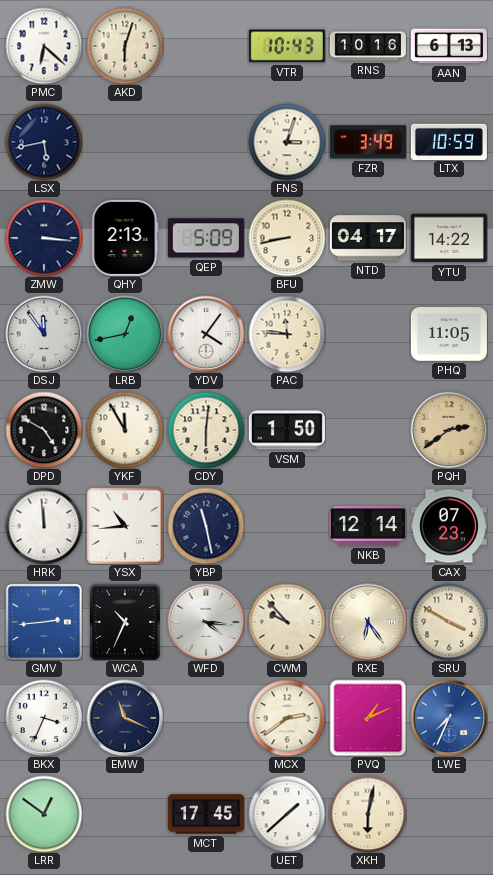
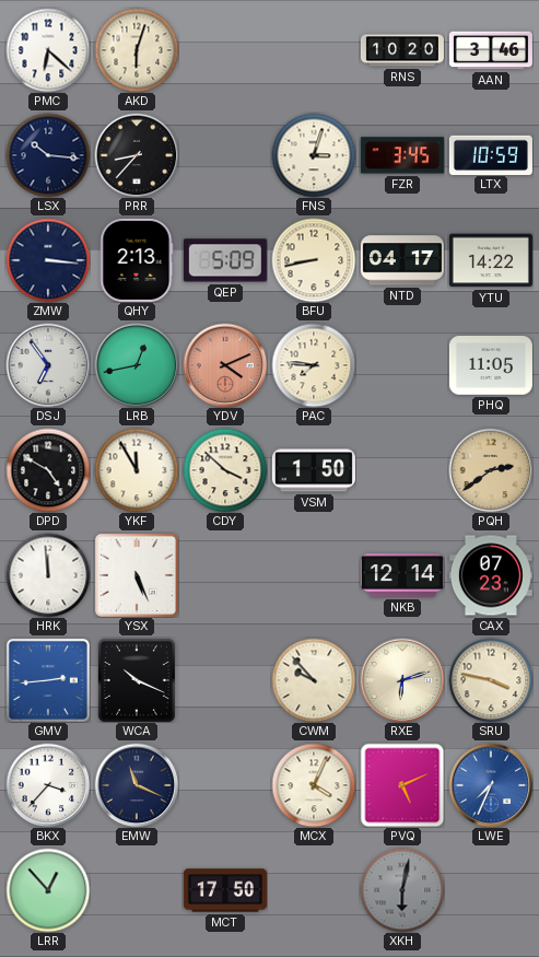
VTR: 10:43 -> none
RNS: 10:16 -> 10:20
AAN: 6:13 -> 3:46
LSX: 5:43 -> 10:16
PRR: none -> 8:37
FZR: 3:49 -> 3:45
DSJ: 11:54 -> 6:54
YDV: 4:06 -> 4:11
YDV dial: white -> salmon
PAC: 11:46 -> 7:46
CDY: 6:01 -> 3:52
YSX: 10:44 -> 5:26
YBP: 11:28 -> none
WCA: 10:34 -> 10:19
WFD: 4:16 -> none
RXE: 6:24 -> 6:12
SRU: 3:50 -> 3:47
BKX: 3:34 -> 3:37
MCX: 2:39 -> 4:04
PVQ: 1:11 -> 5:11
LRR: 12:51 -> 12:53
MCT: 17:45 -> 17:50
UET: 1:38 -> none
XKH dial: cream -> grey
